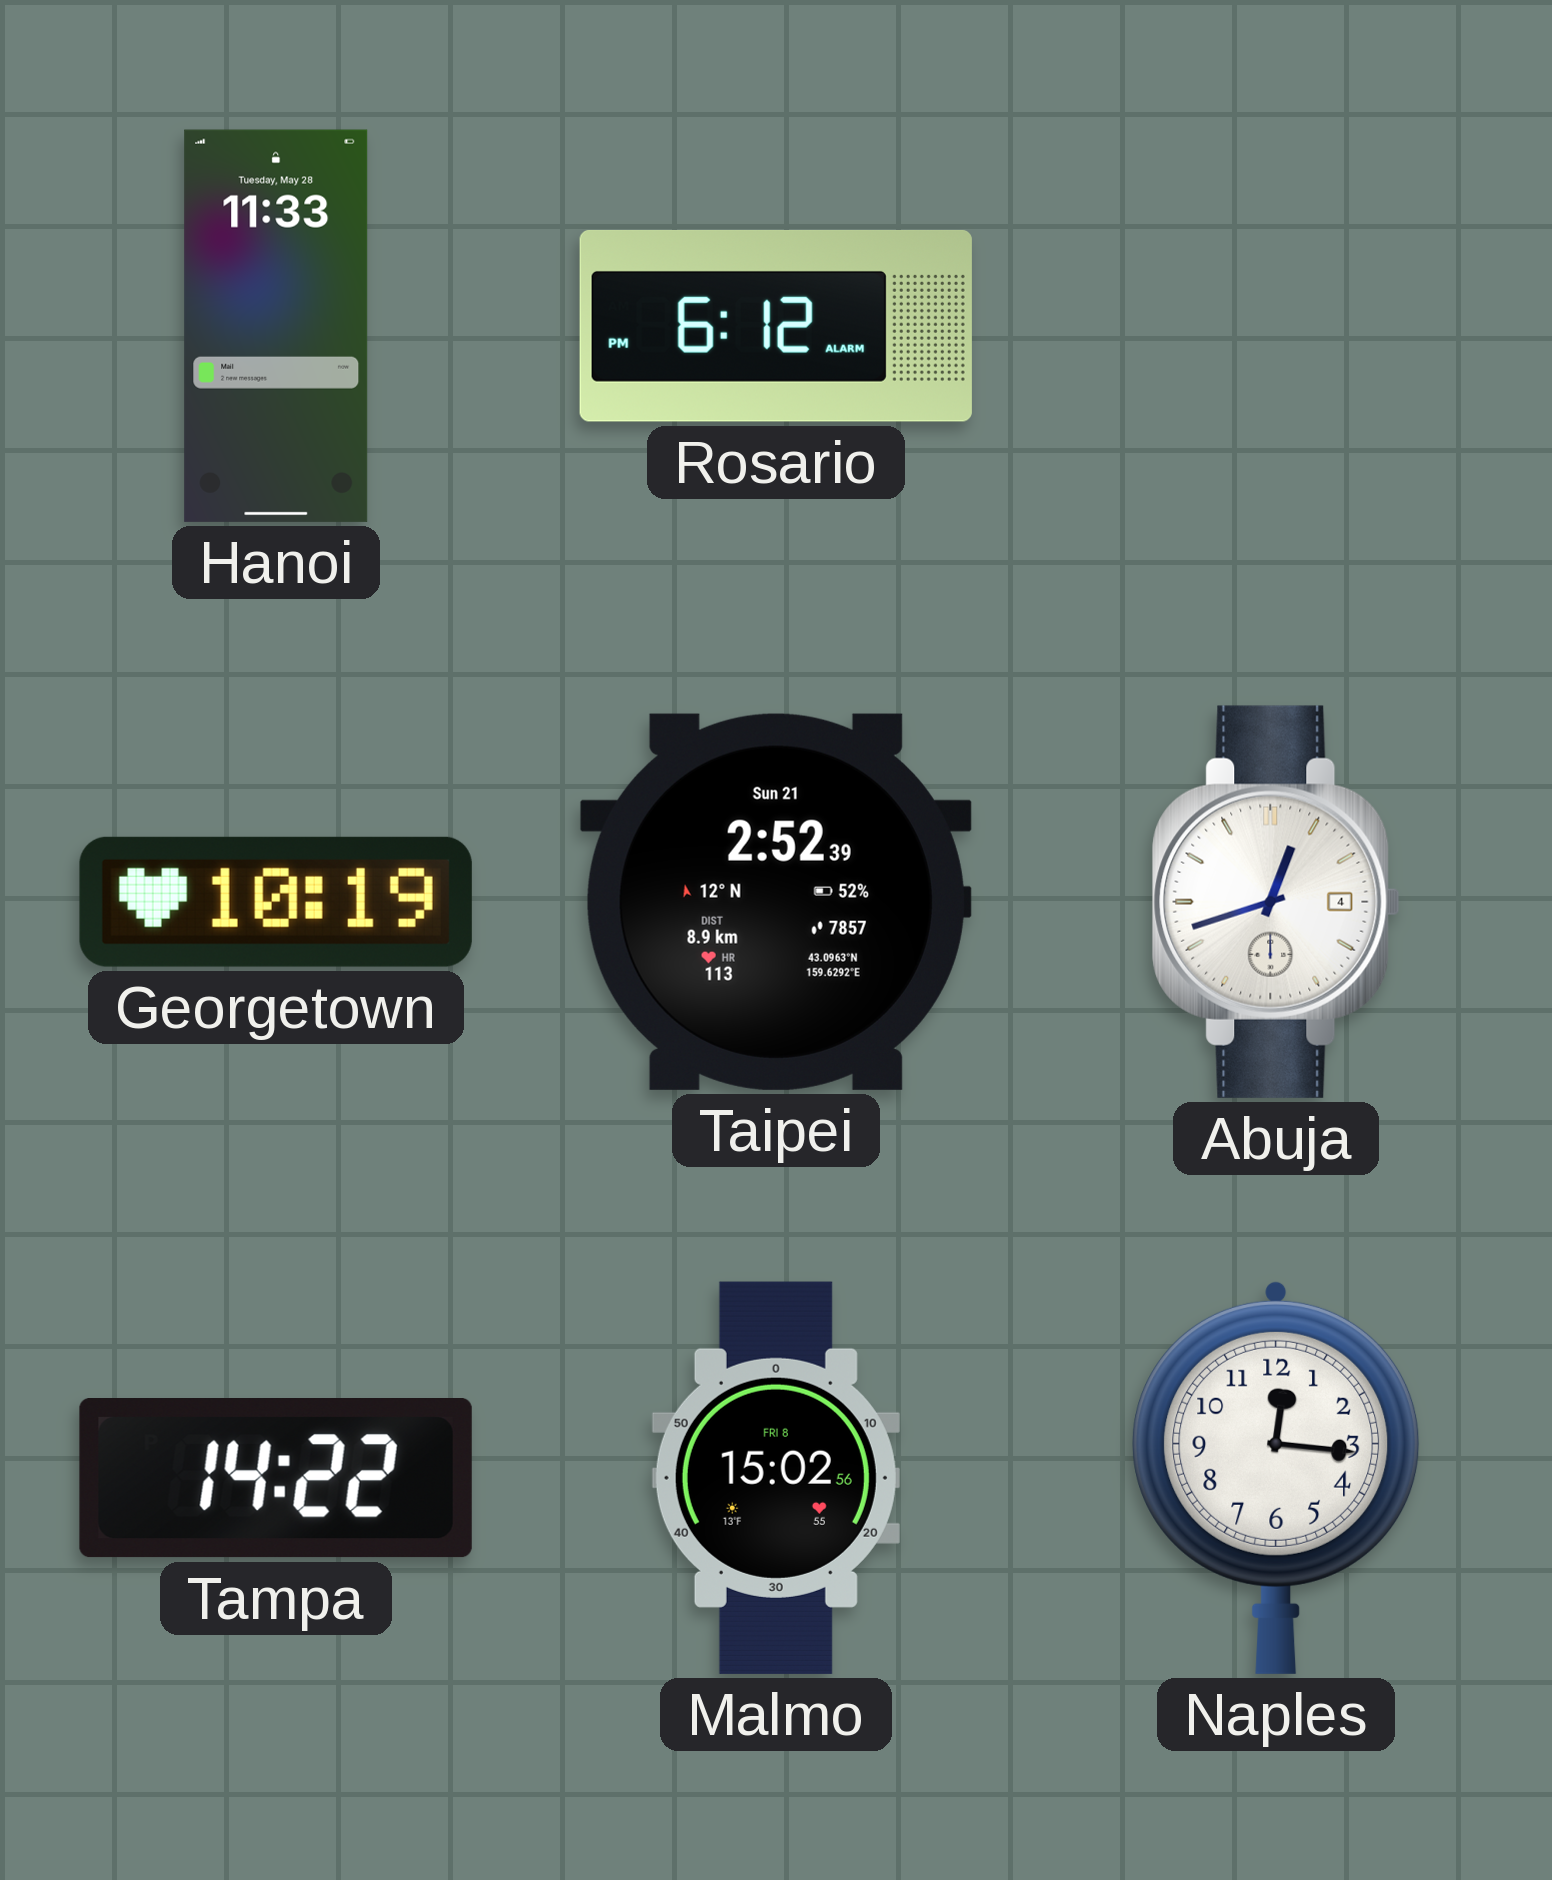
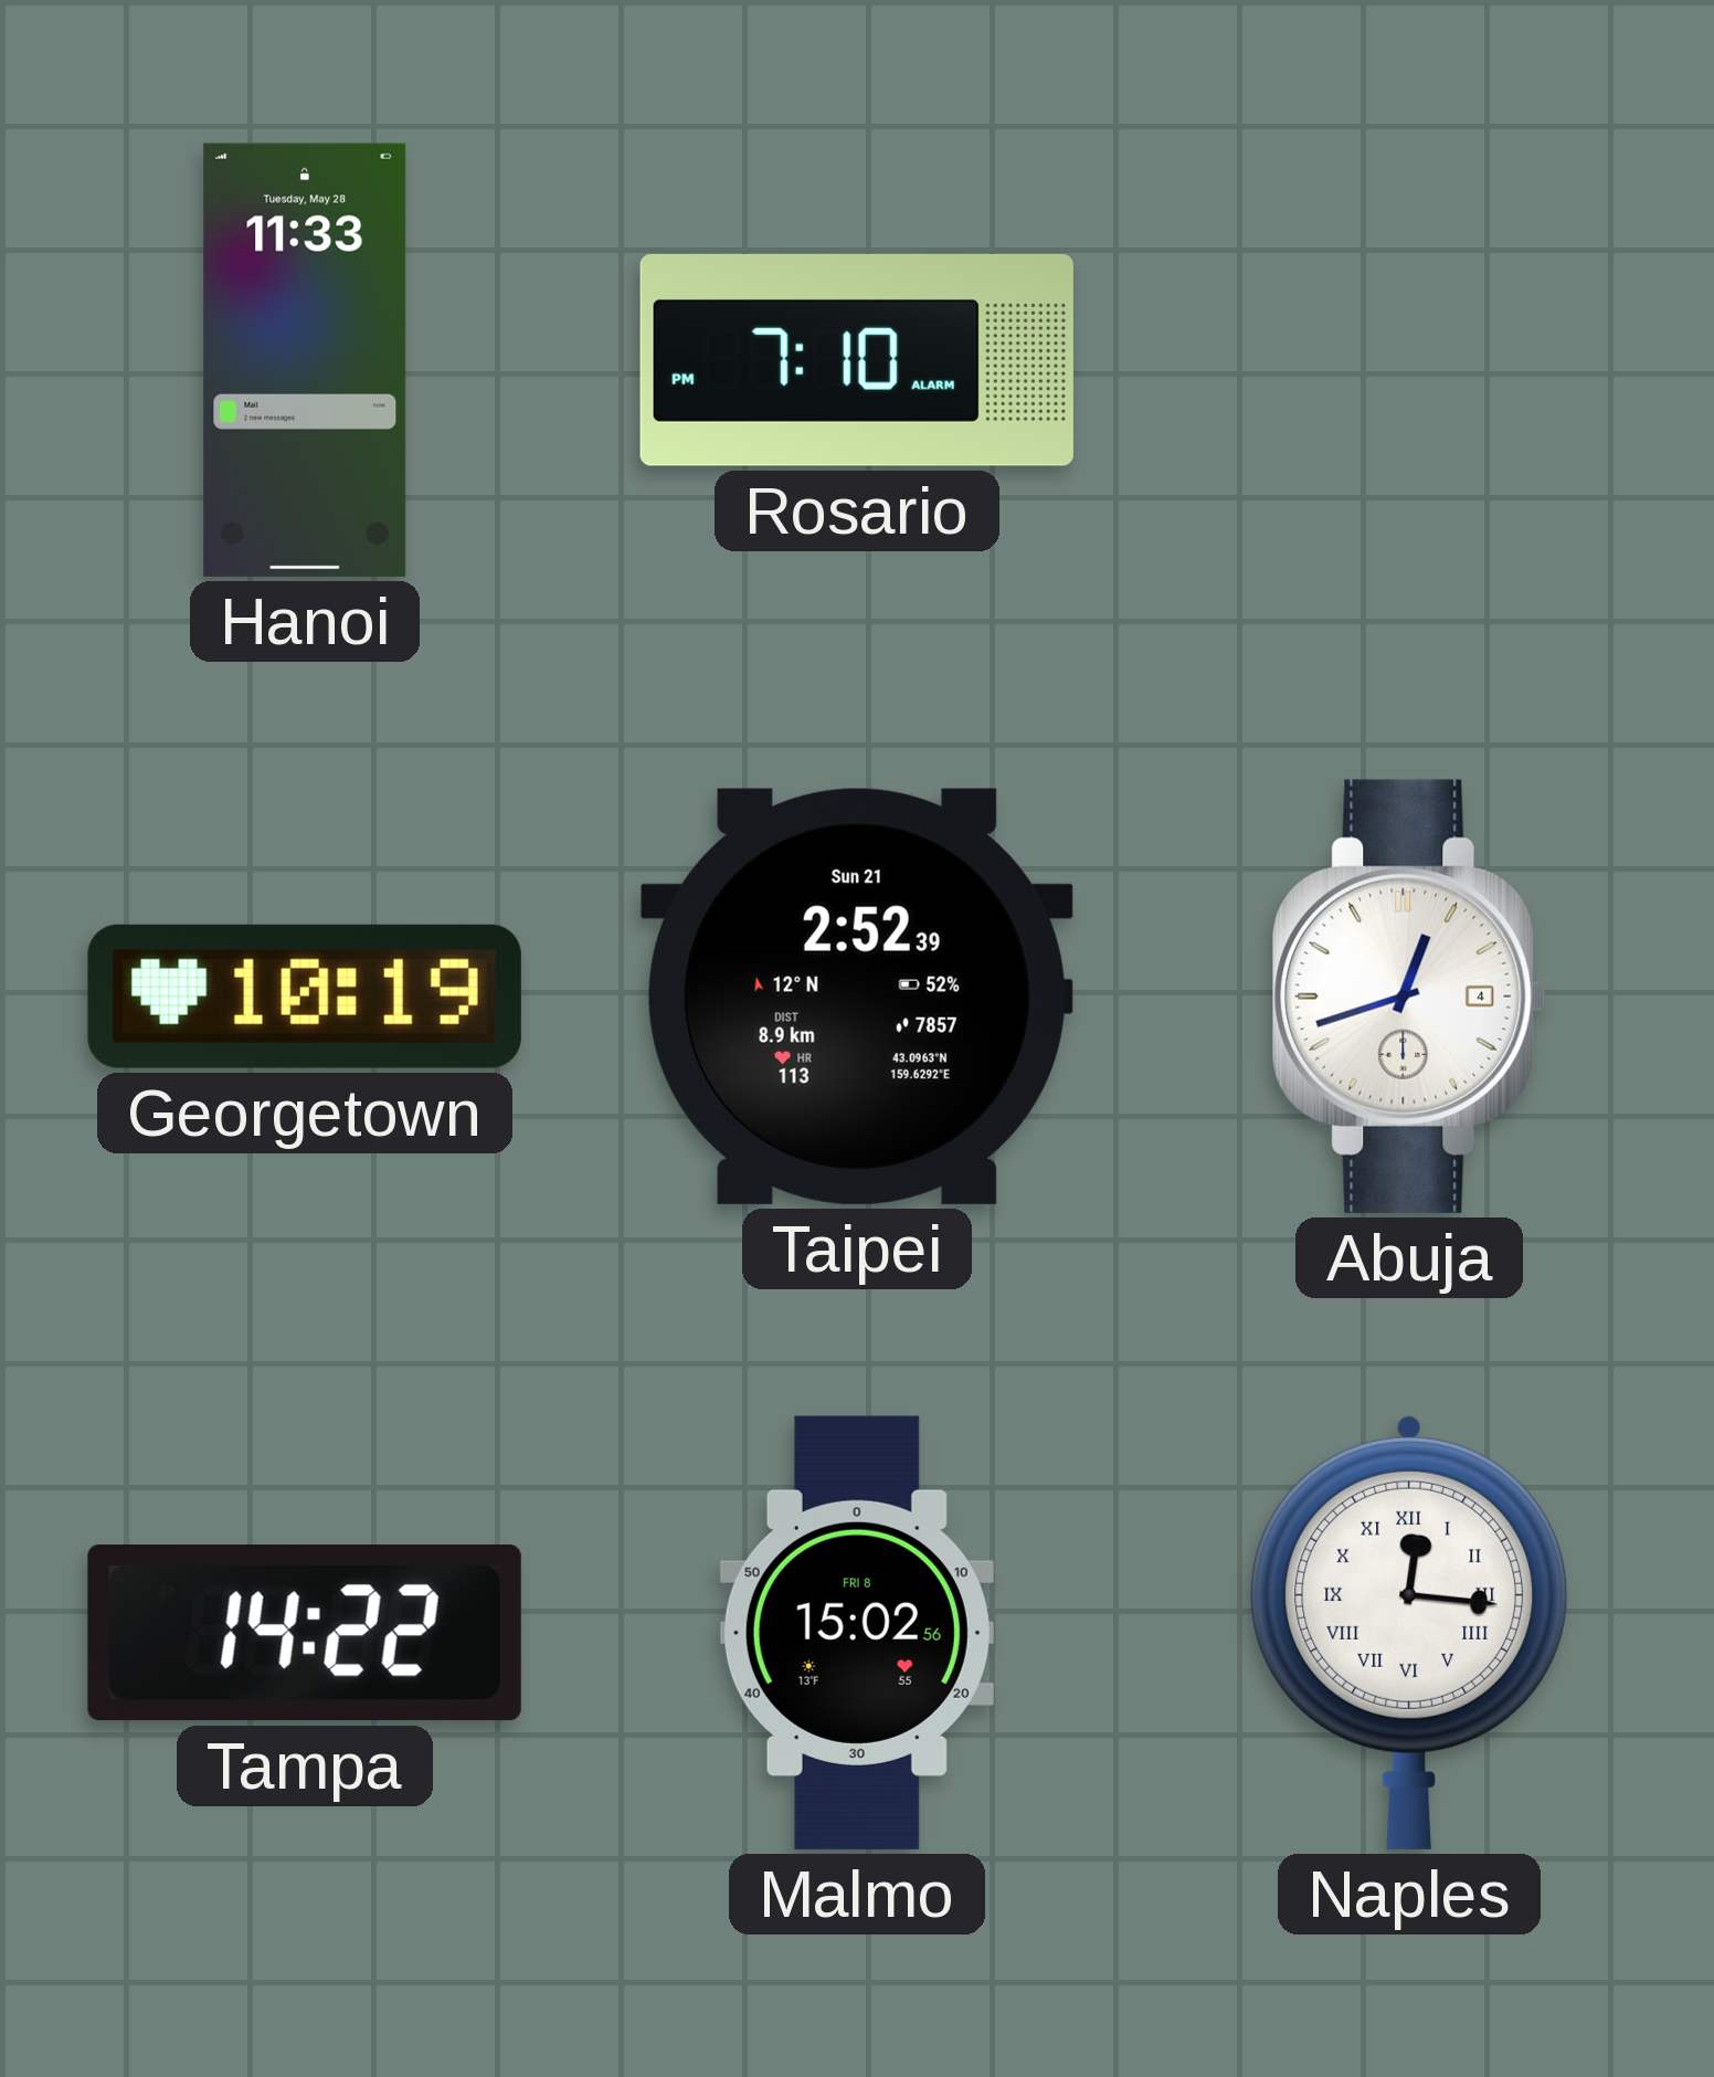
Rosario: 6:12 -> 7:10
Naples numerals: Arabic -> Roman
